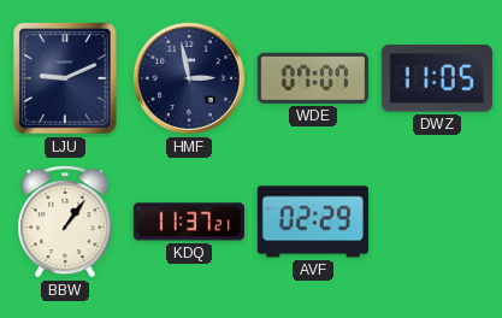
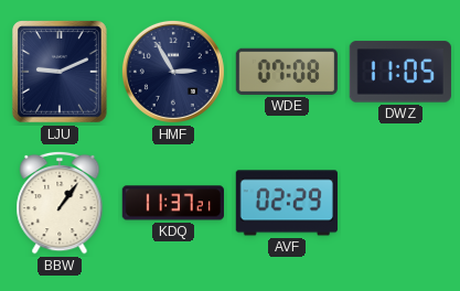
HMF: 2:58 -> 2:55
WDE: 07:07 -> 07:08
